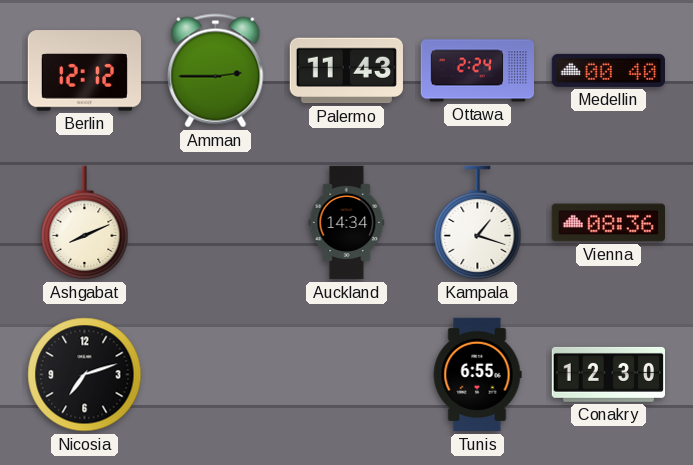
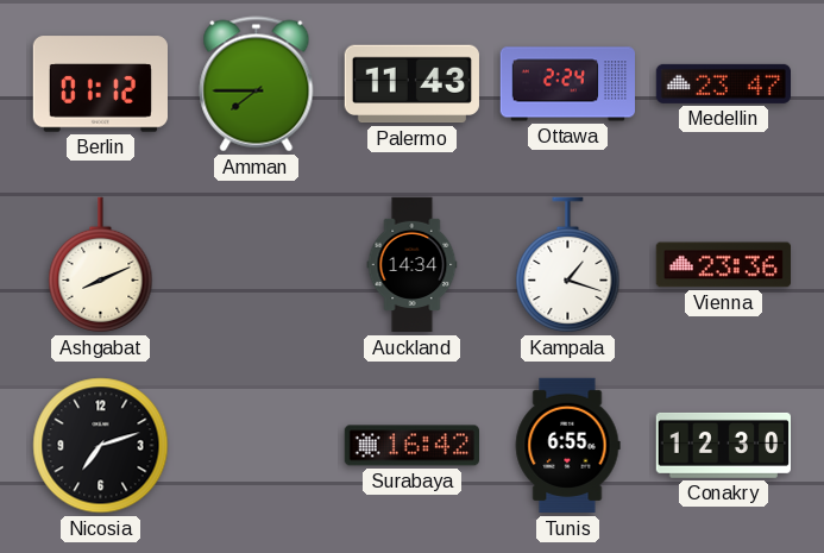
Berlin: 12:12 -> 01:12
Amman: 2:45 -> 7:45
Medellin: 00:40 -> 23:47
Vienna: 08:36 -> 23:36
Surabaya: none -> 16:42
